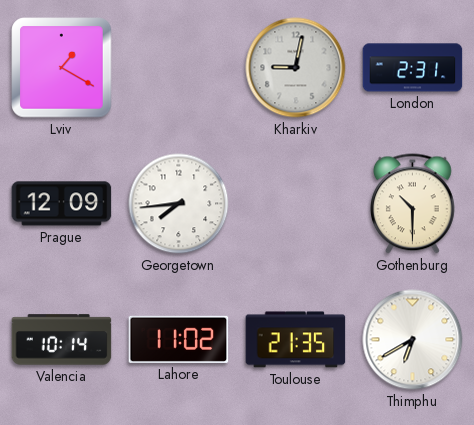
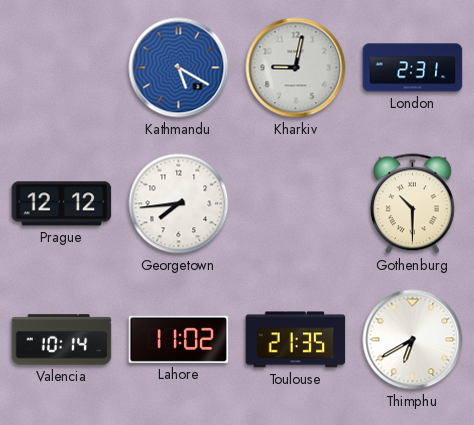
Lviv: 1:20 -> none
Kathmandu: none -> 5:20
Prague: 12:09 -> 12:12
